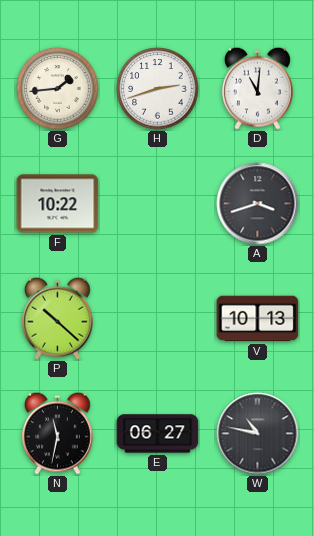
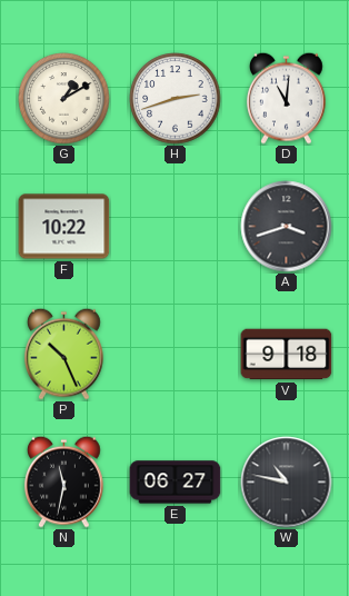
G: 1:44 -> 1:10
P: 10:22 -> 10:26
V: 10:13 -> 9:18
